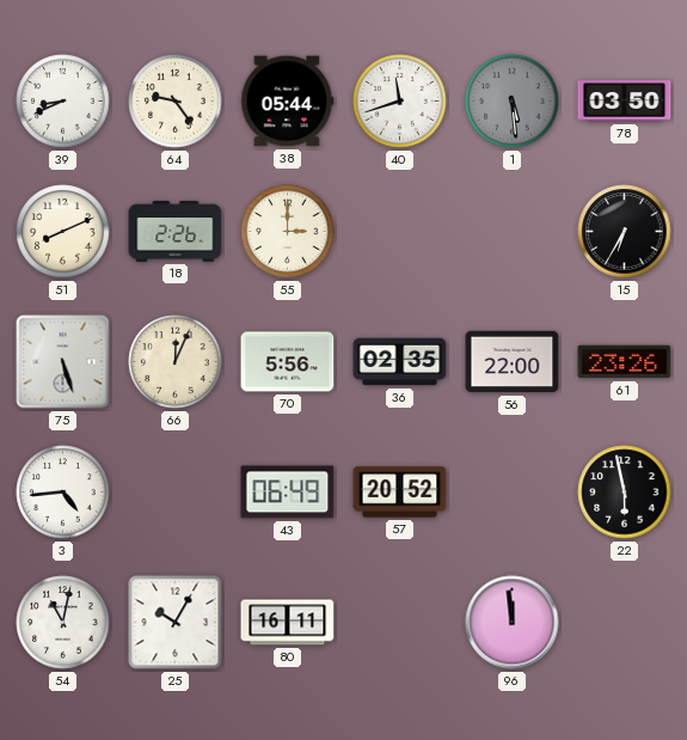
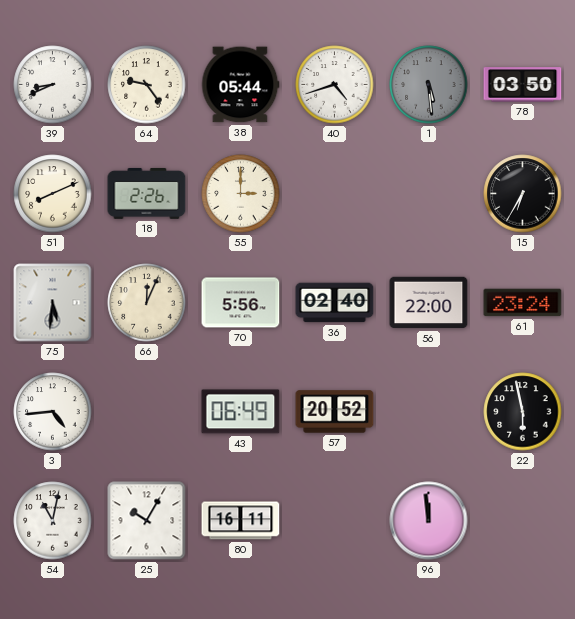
40: 11:42 -> 4:42
75: 5:27 -> 5:31
36: 02:35 -> 02:40
61: 23:26 -> 23:24
